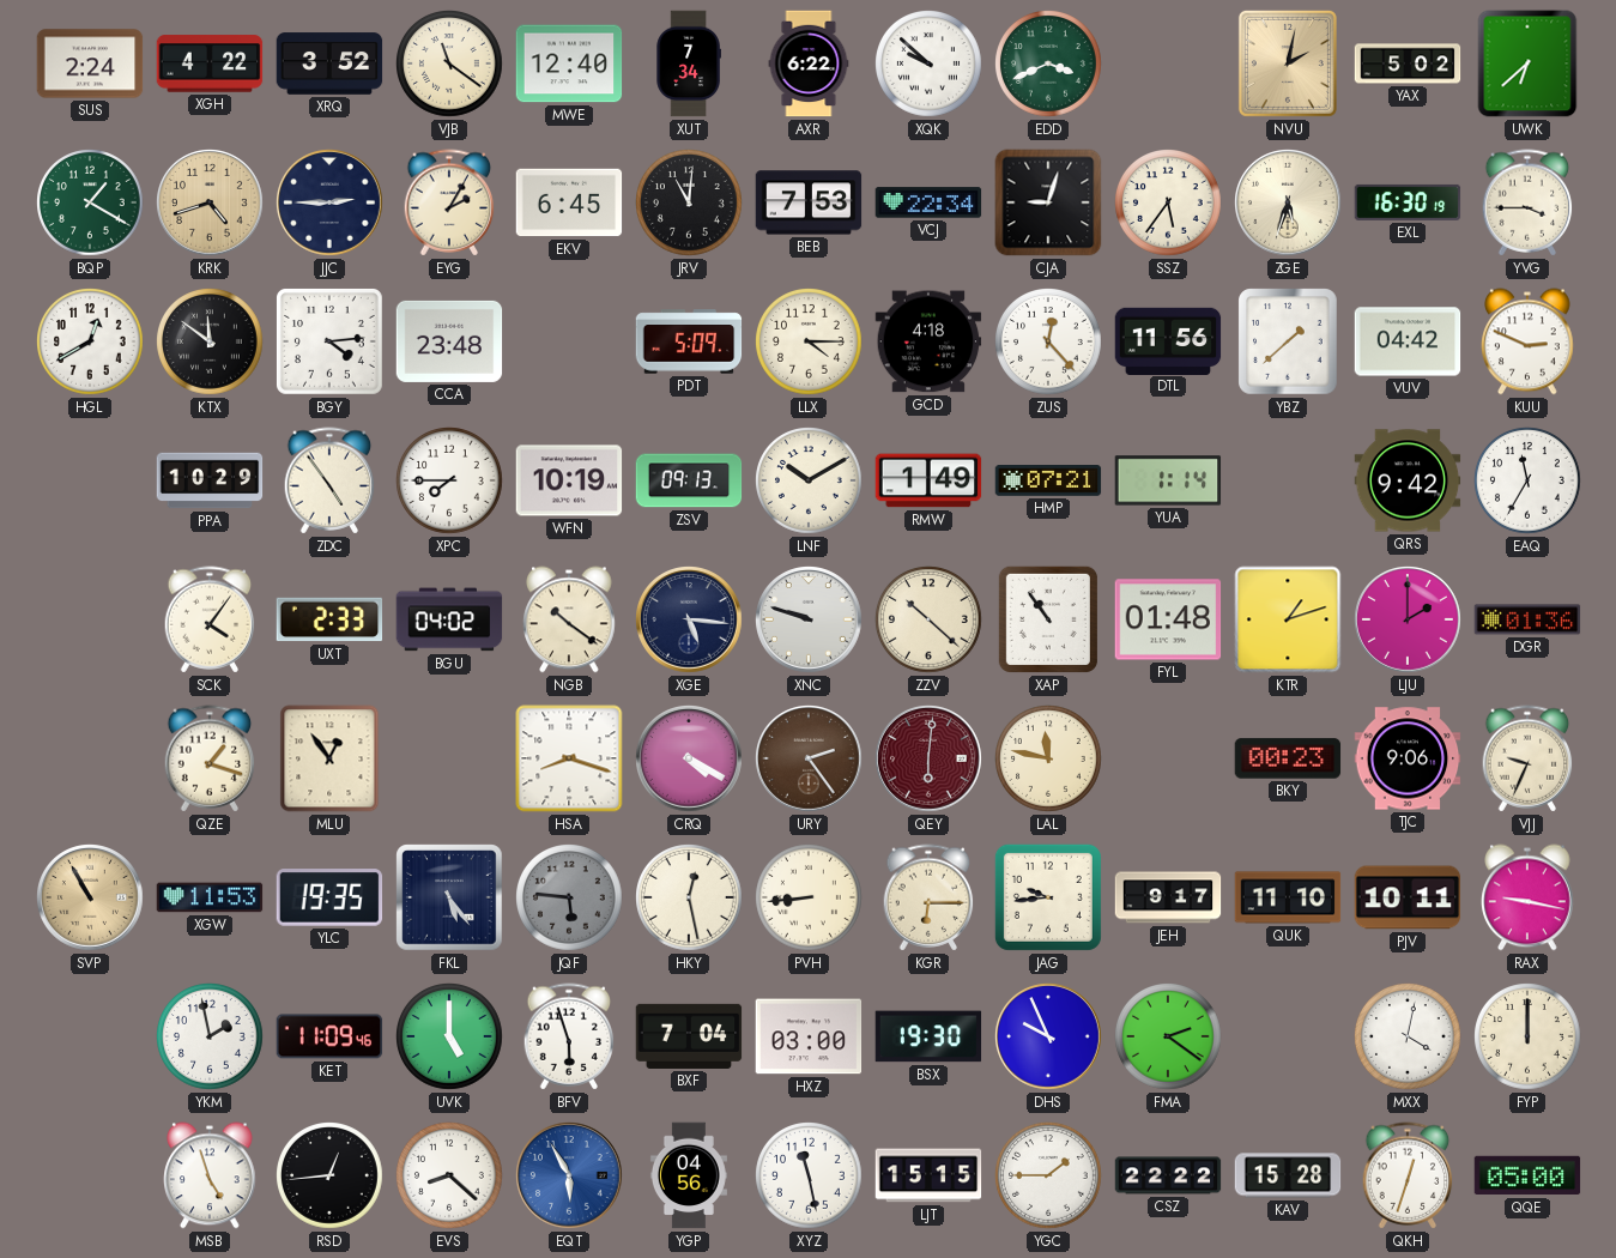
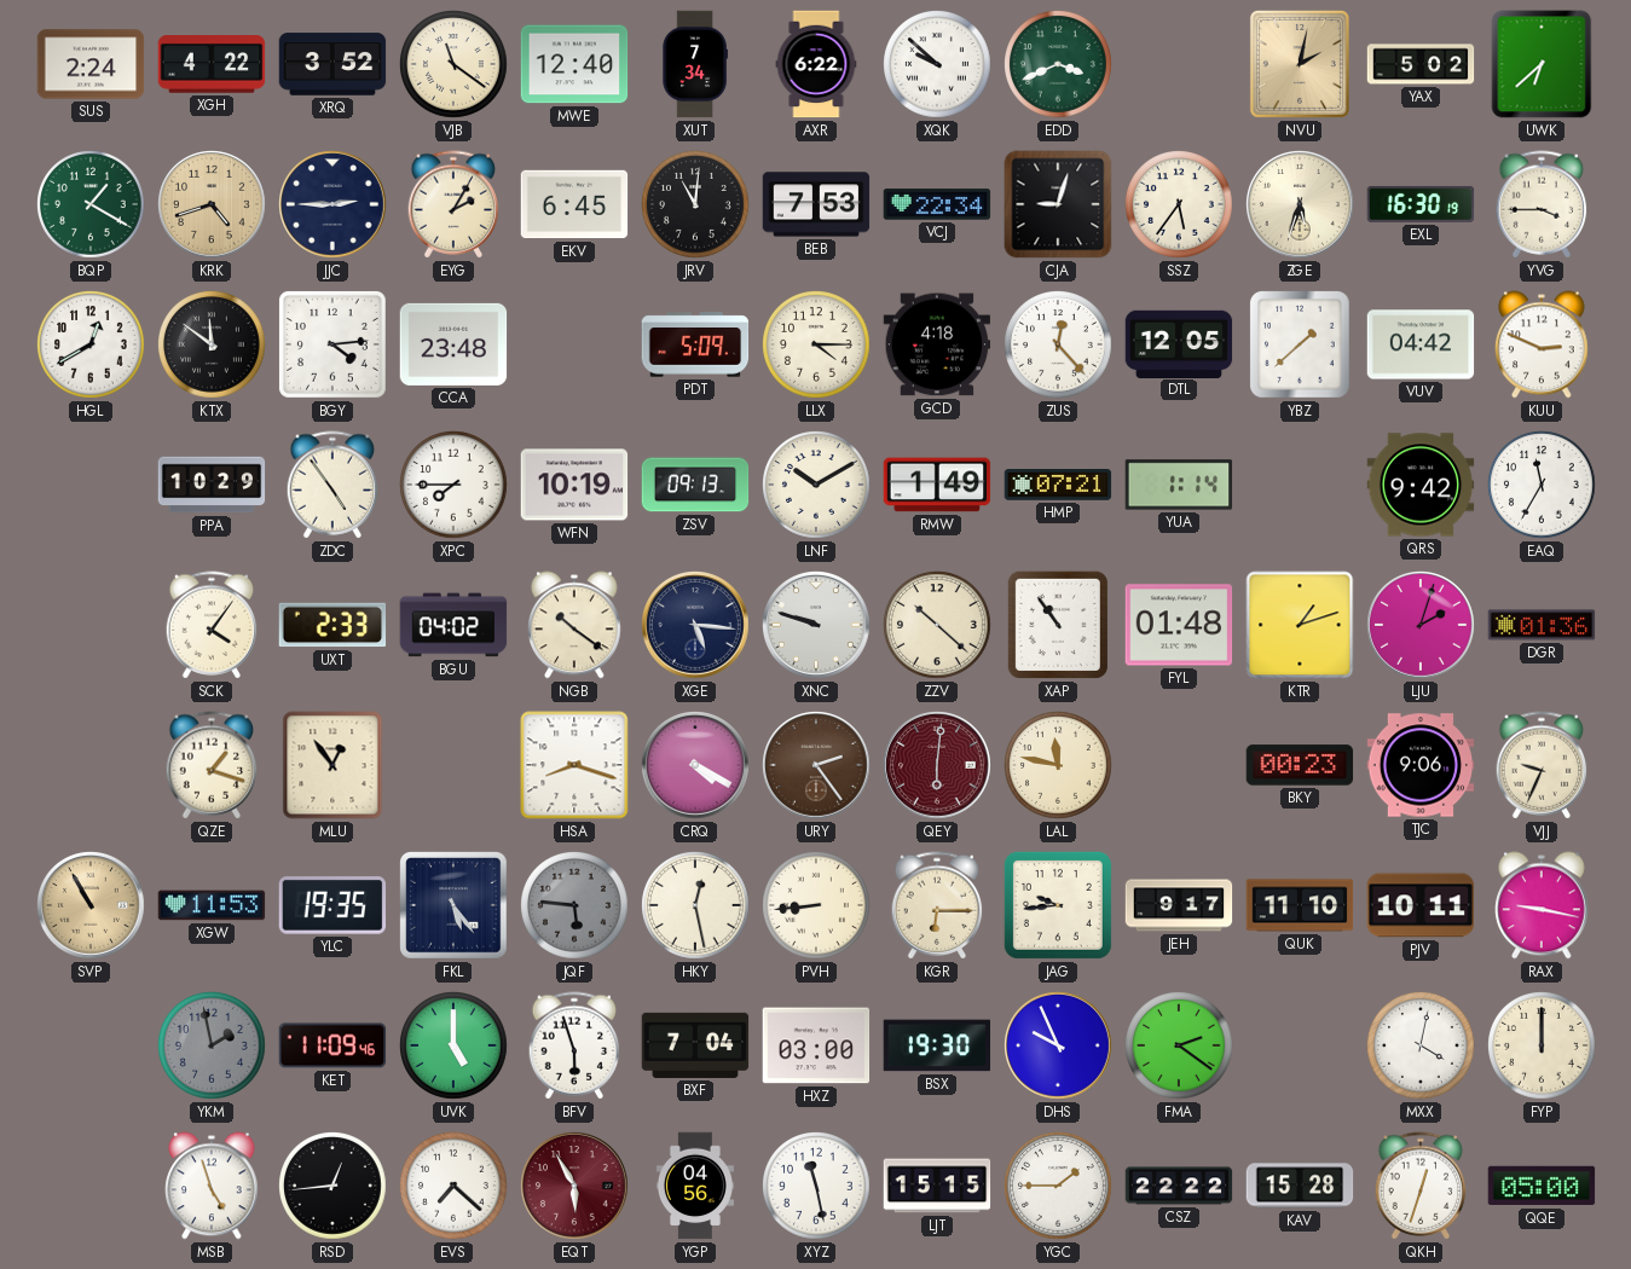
DTL: 11:56 -> 12:05
LJU: 2:00 -> 2:03
YKM dial: white -> grey
EVS: 8:22 -> 7:22
EQT dial: blue -> burgundy
